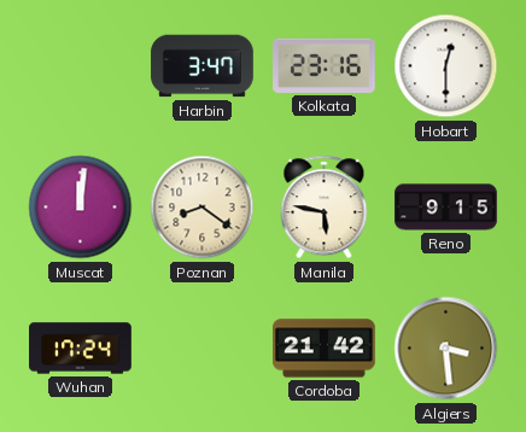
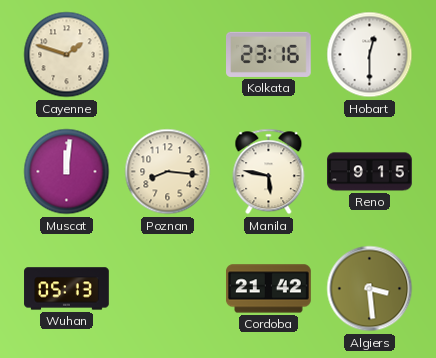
Cayenne: none -> 1:48
Harbin: 3:47 -> none
Poznan: 8:21 -> 8:16
Wuhan: 17:24 -> 05:13
